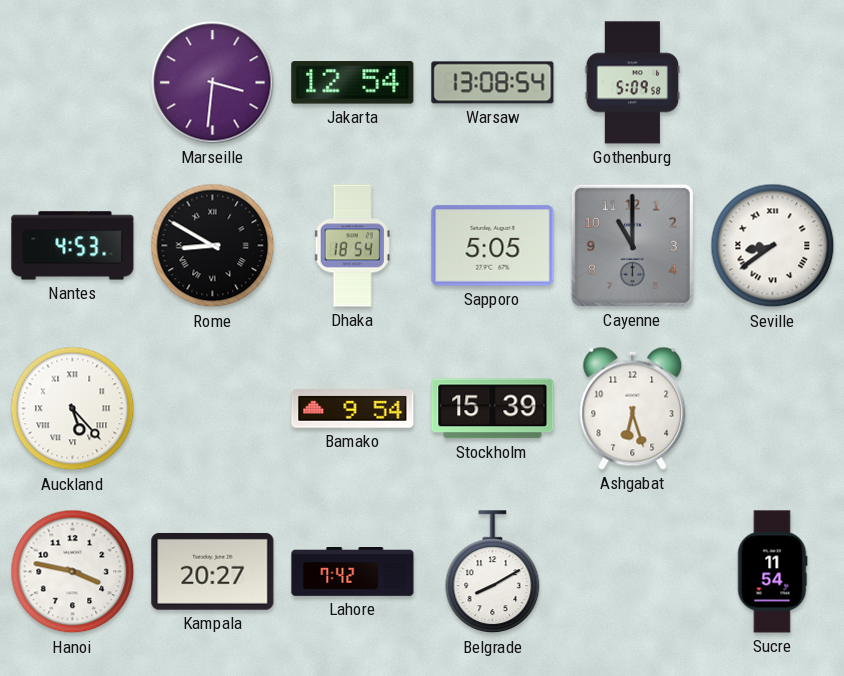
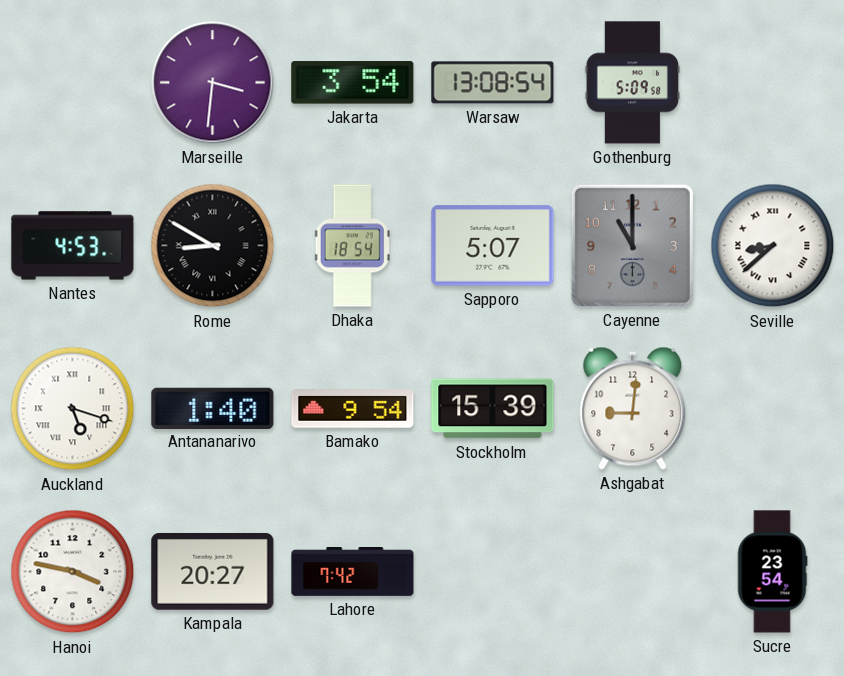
Jakarta: 12:54 -> 3:54
Sapporo: 5:05 -> 5:07
Seville: 8:39 -> 8:38
Auckland: 5:23 -> 5:18
Antananarivo: none -> 1:40
Ashgabat: 6:27 -> 9:01
Belgrade: 8:10 -> none
Sucre: 11:54 -> 23:54
